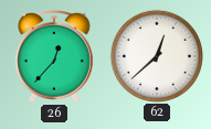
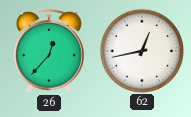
62: 12:38 -> 12:43
